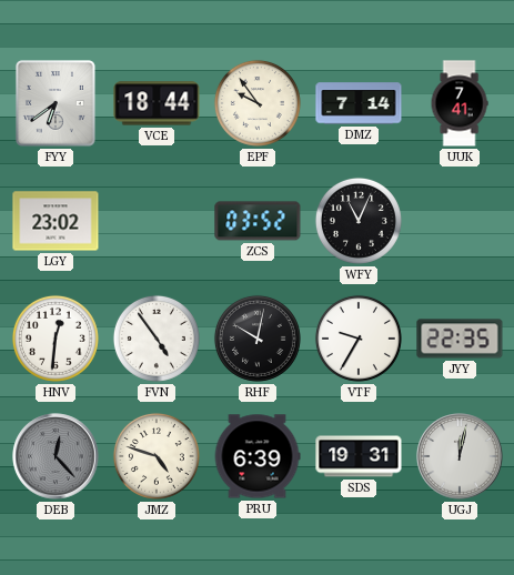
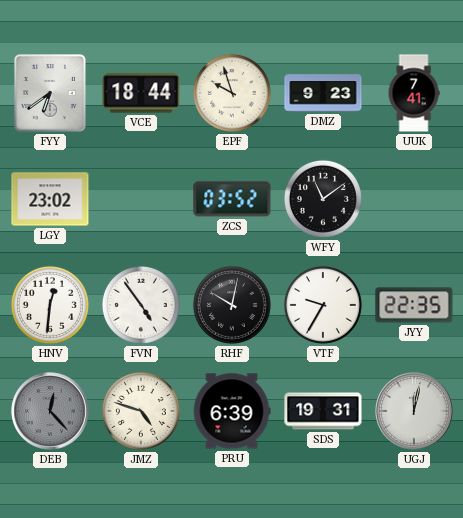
EPF: 9:54 -> 9:57
DMZ: 7:14 -> 9:23
WFY: 11:04 -> 11:09
